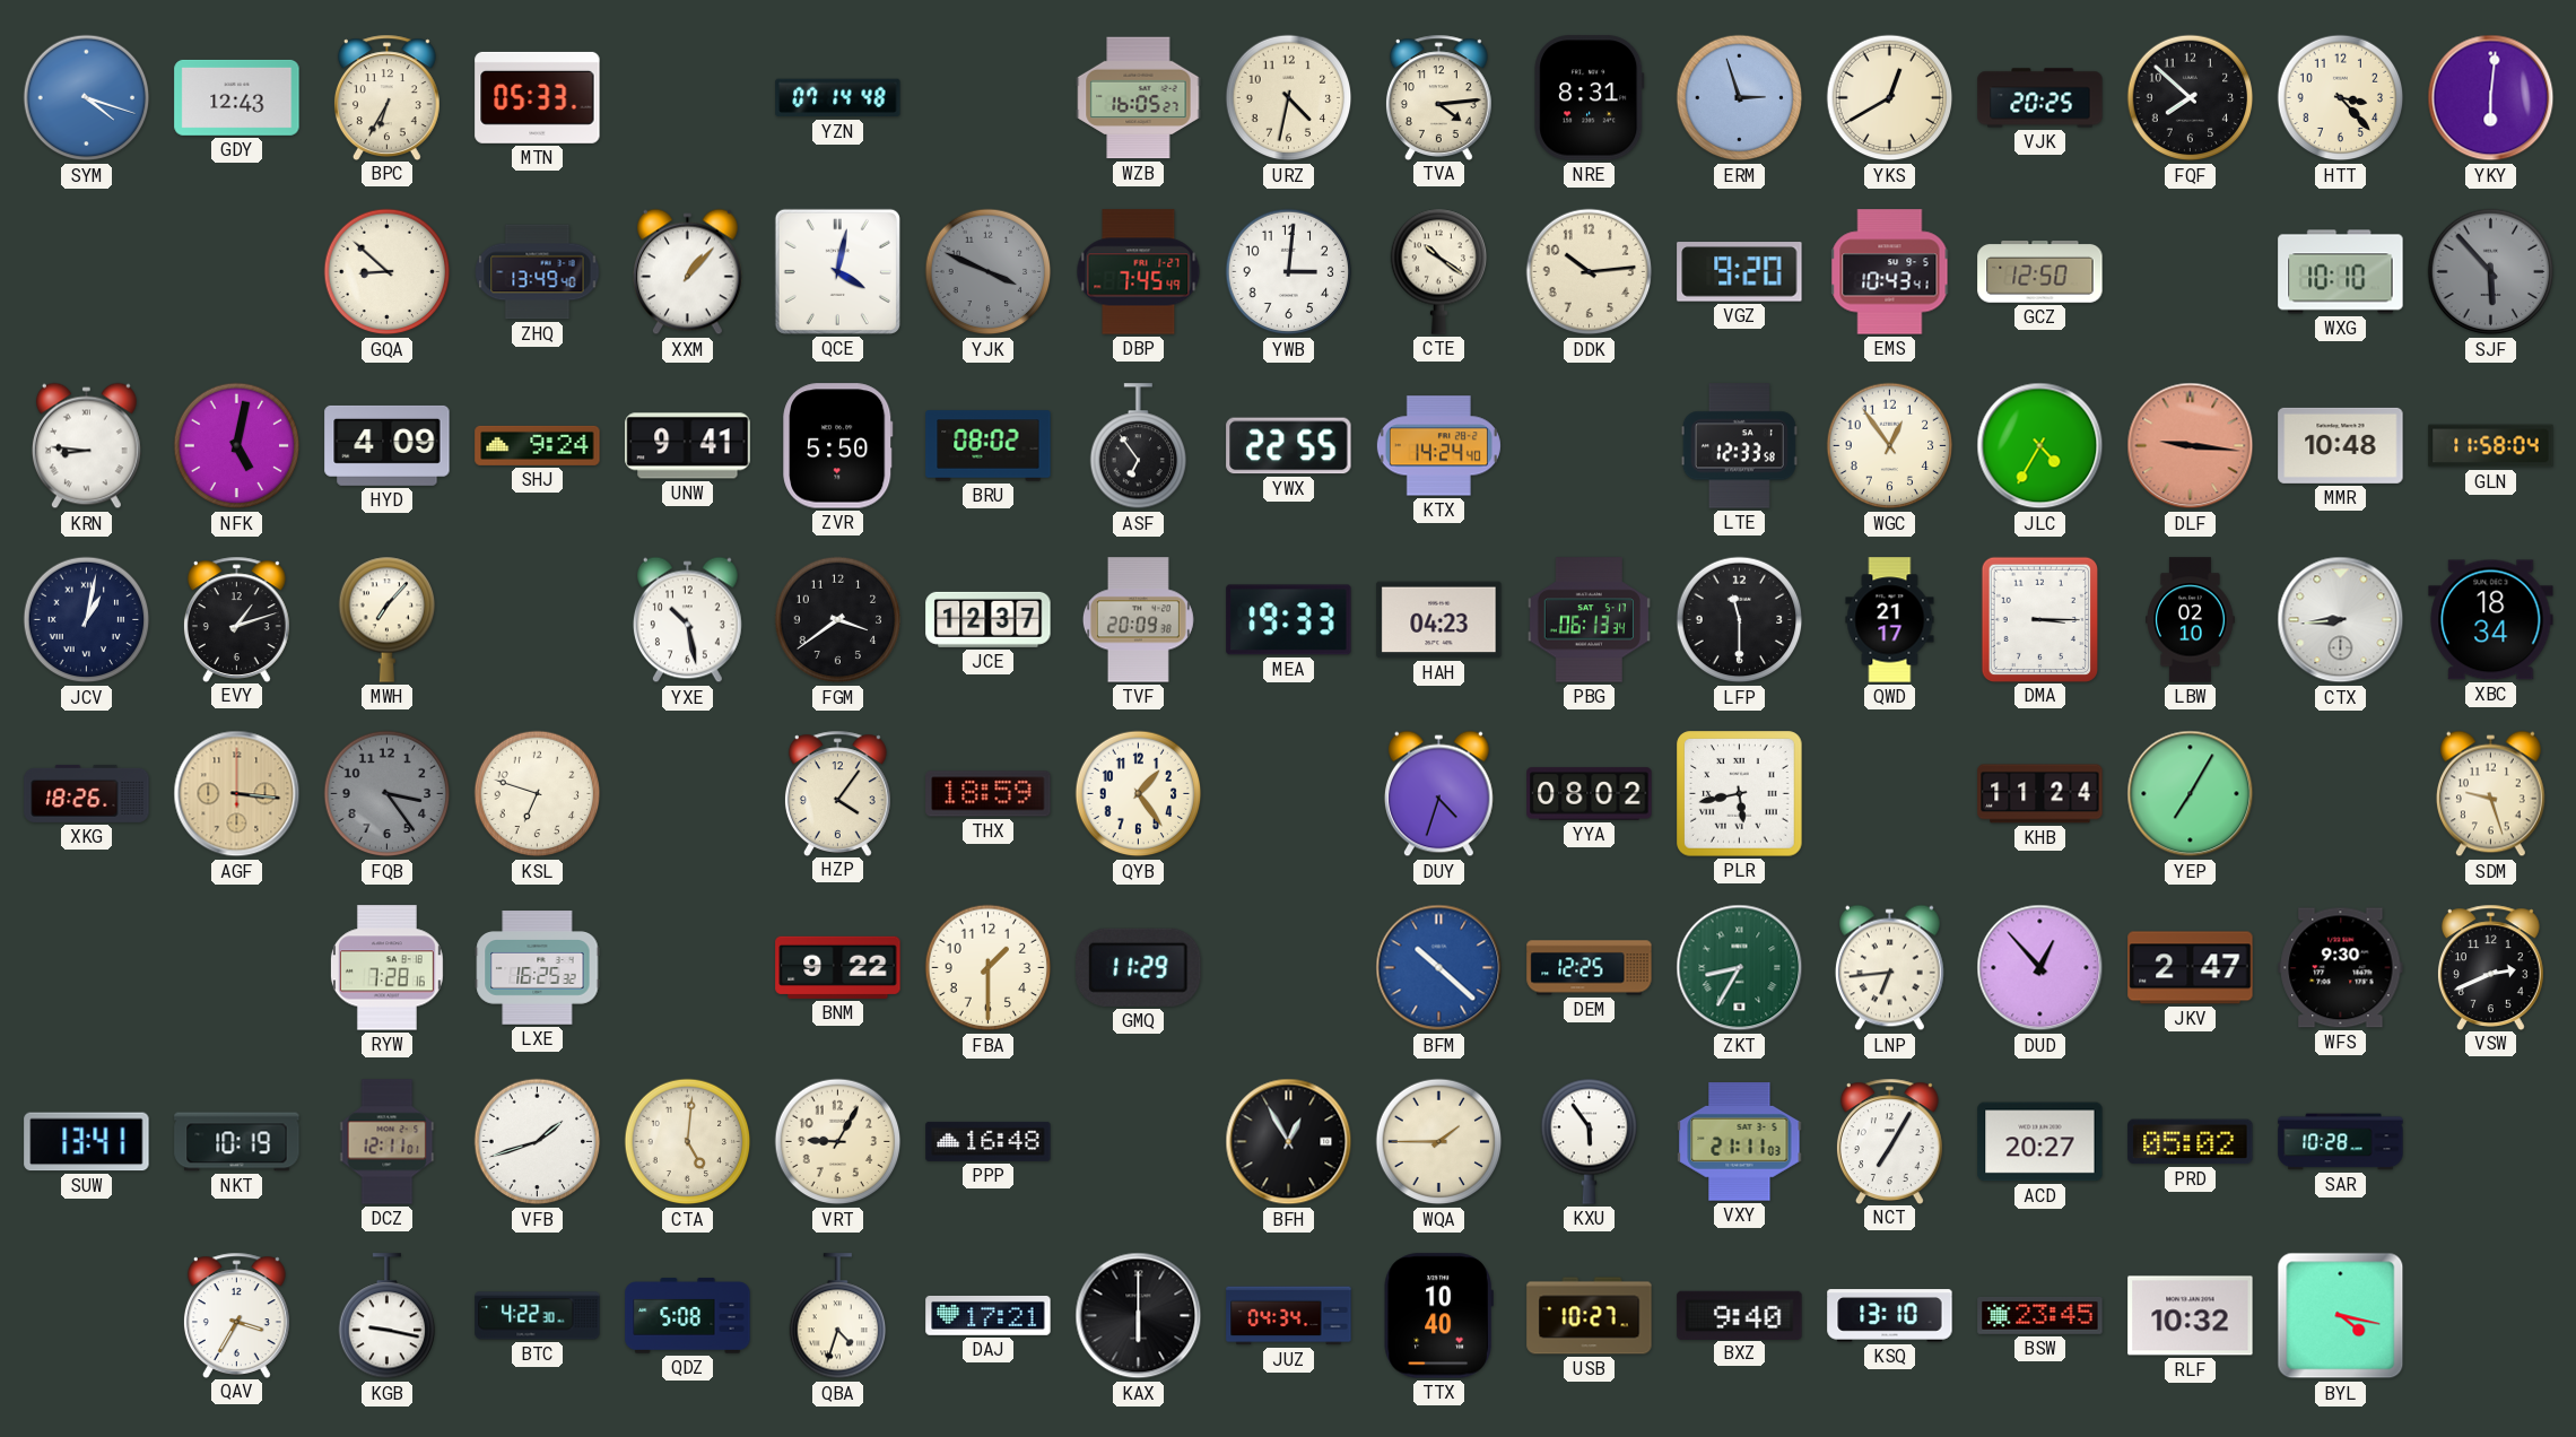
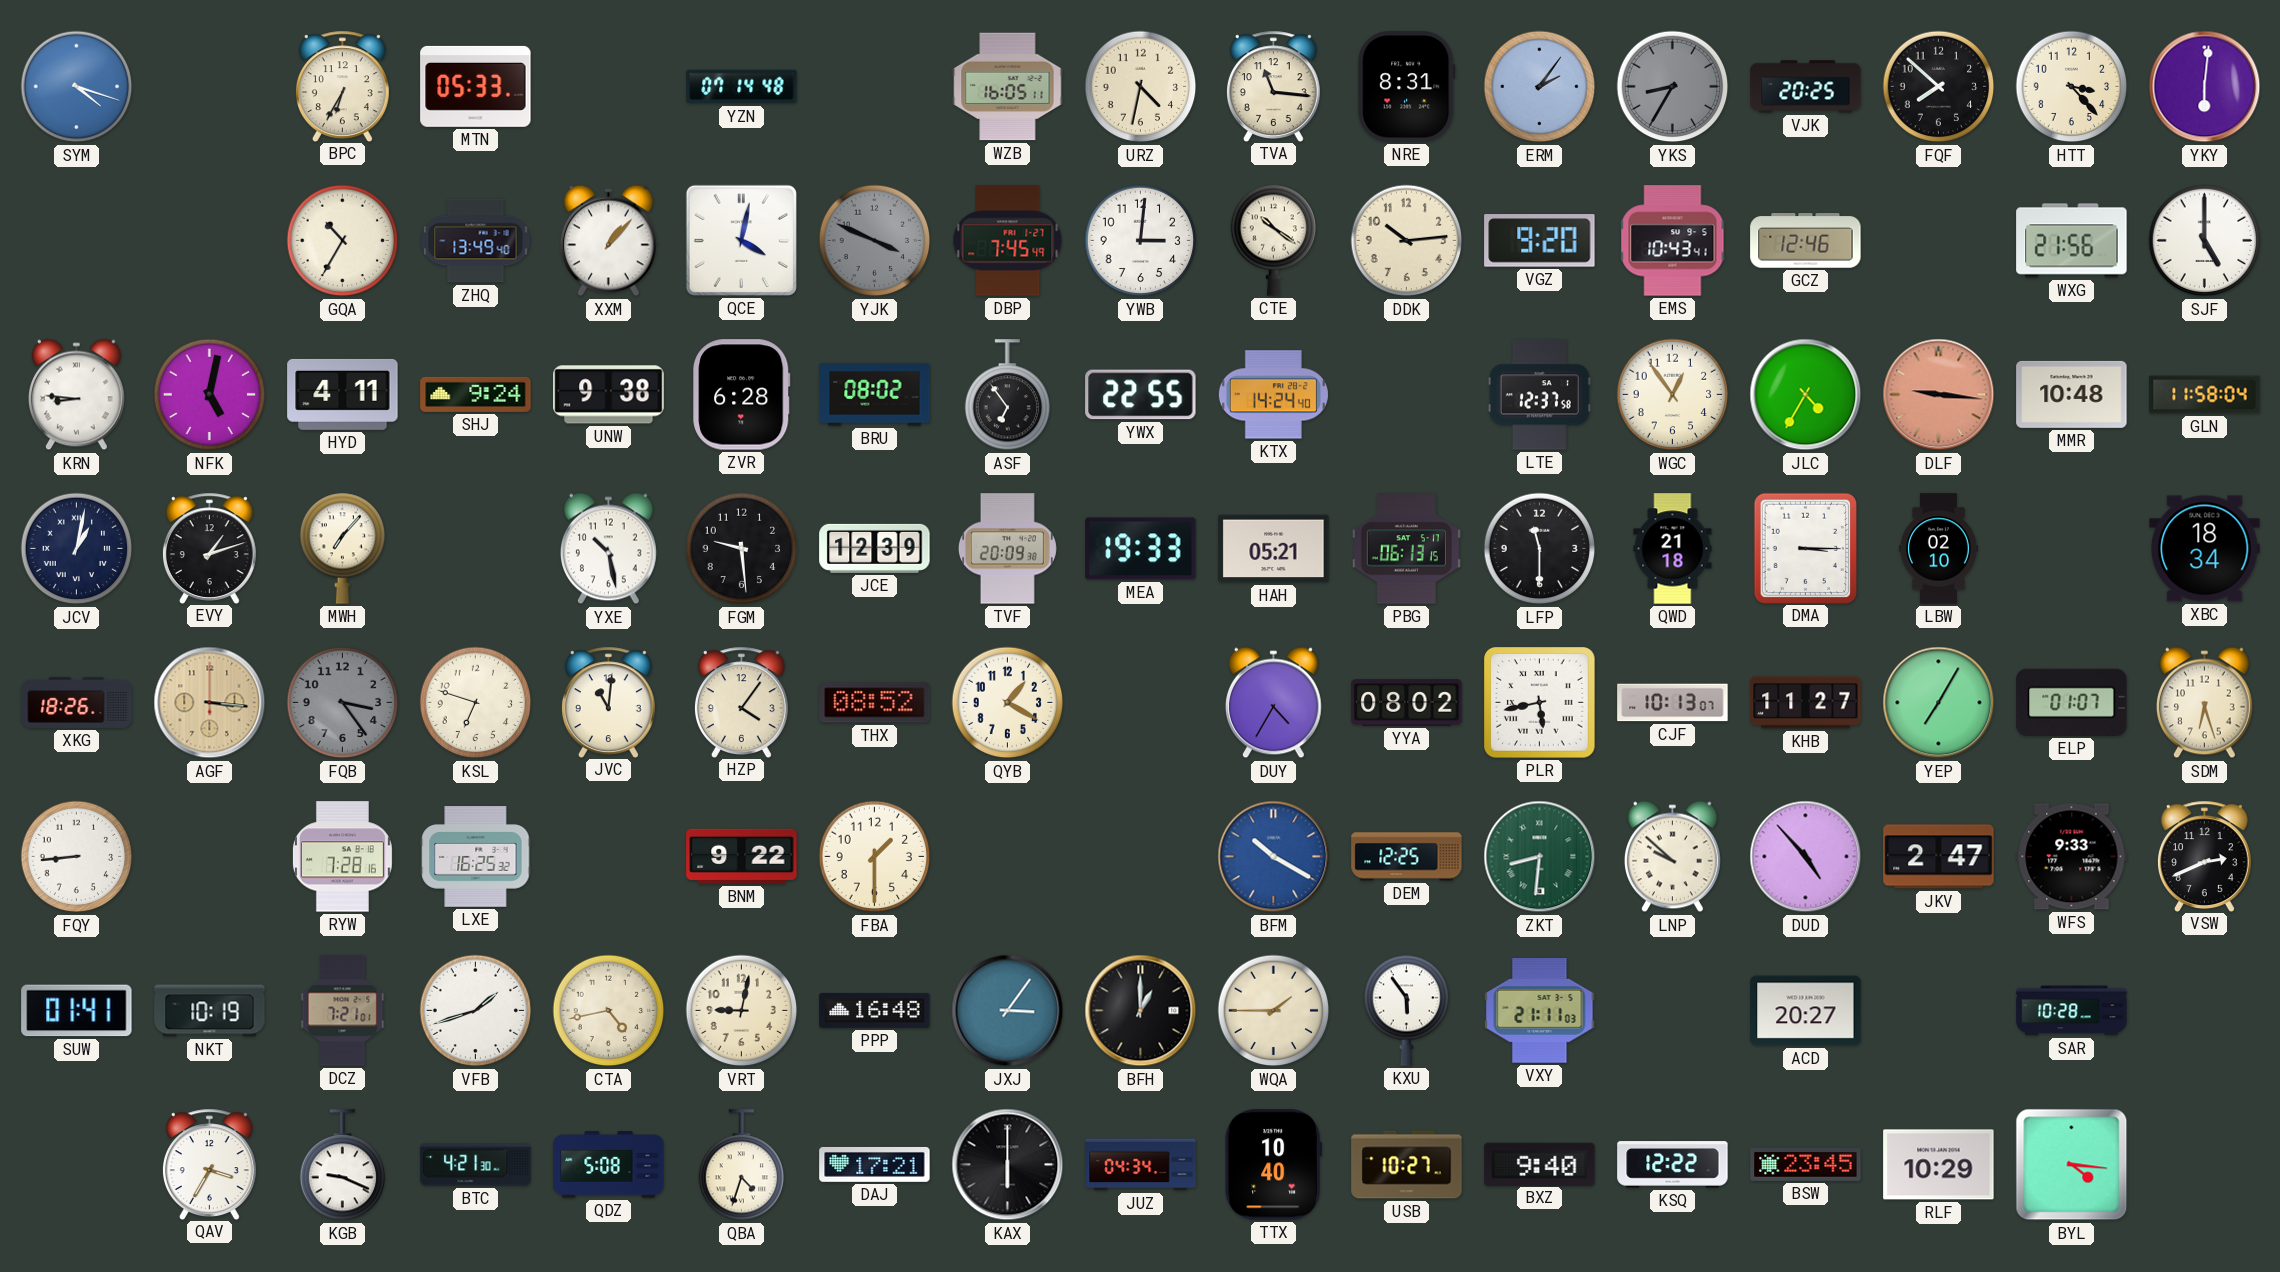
GDY: 12:43 -> none
WZB: 16:05:27 -> 16:05:11
TVA: 4:14 -> 11:16
ERM: 2:57 -> 2:06
YKS: 12:40 -> 8:35
YKS dial: cream -> grey
GQA: 8:52 -> 10:35
GCZ: 12:50 -> 12:46
WXG: 10:10 -> 21:56
SJF: 5:53 -> 5:00
SJF dial: grey -> white
HYD: 4:09 -> 4:11
UNW: 9:41 -> 9:38
ZVR: 5:50 -> 6:28
LTE: 12:33 -> 12:37
FGM: 3:39 -> 9:29
JCE: 12:37 -> 12:39
HAH: 04:23 -> 05:21
PBG: 06:13:34 -> 06:13:15
QWD: 21:17 -> 21:18
CTX: 8:44 -> none
JVC: none -> 11:01
THX: 18:59 -> 08:52
QYB: 1:24 -> 1:20
DUY: 4:33 -> 4:35
CJF: none -> 10:13
KHB: 11:24 -> 11:27
ELP: none -> 01:07
SDM: 9:27 -> 6:27
FQY: none -> 8:44
GMQ: 11:29 -> none
BFM: 10:22 -> 10:20
ZKT: 8:35 -> 8:31
LNP: 6:44 -> 9:52
DUD: 12:53 -> 4:53
WFS: 9:30 -> 9:33
SUW: 13:41 -> 01:41
DCZ: 12:11 -> 7:21
CTA: 5:01 -> 4:43
VRT: 9:05 -> 9:02
JXJ: none -> 3:06
BFH: 12:55 -> 1:00
NCT: 7:05 -> none
PRD: 05:02 -> none
KGB: 9:17 -> 9:19
BTC: 4:22 -> 4:21
KSQ: 13:10 -> 12:22
RLF: 10:32 -> 10:29
BYL: 4:17 -> 4:16
